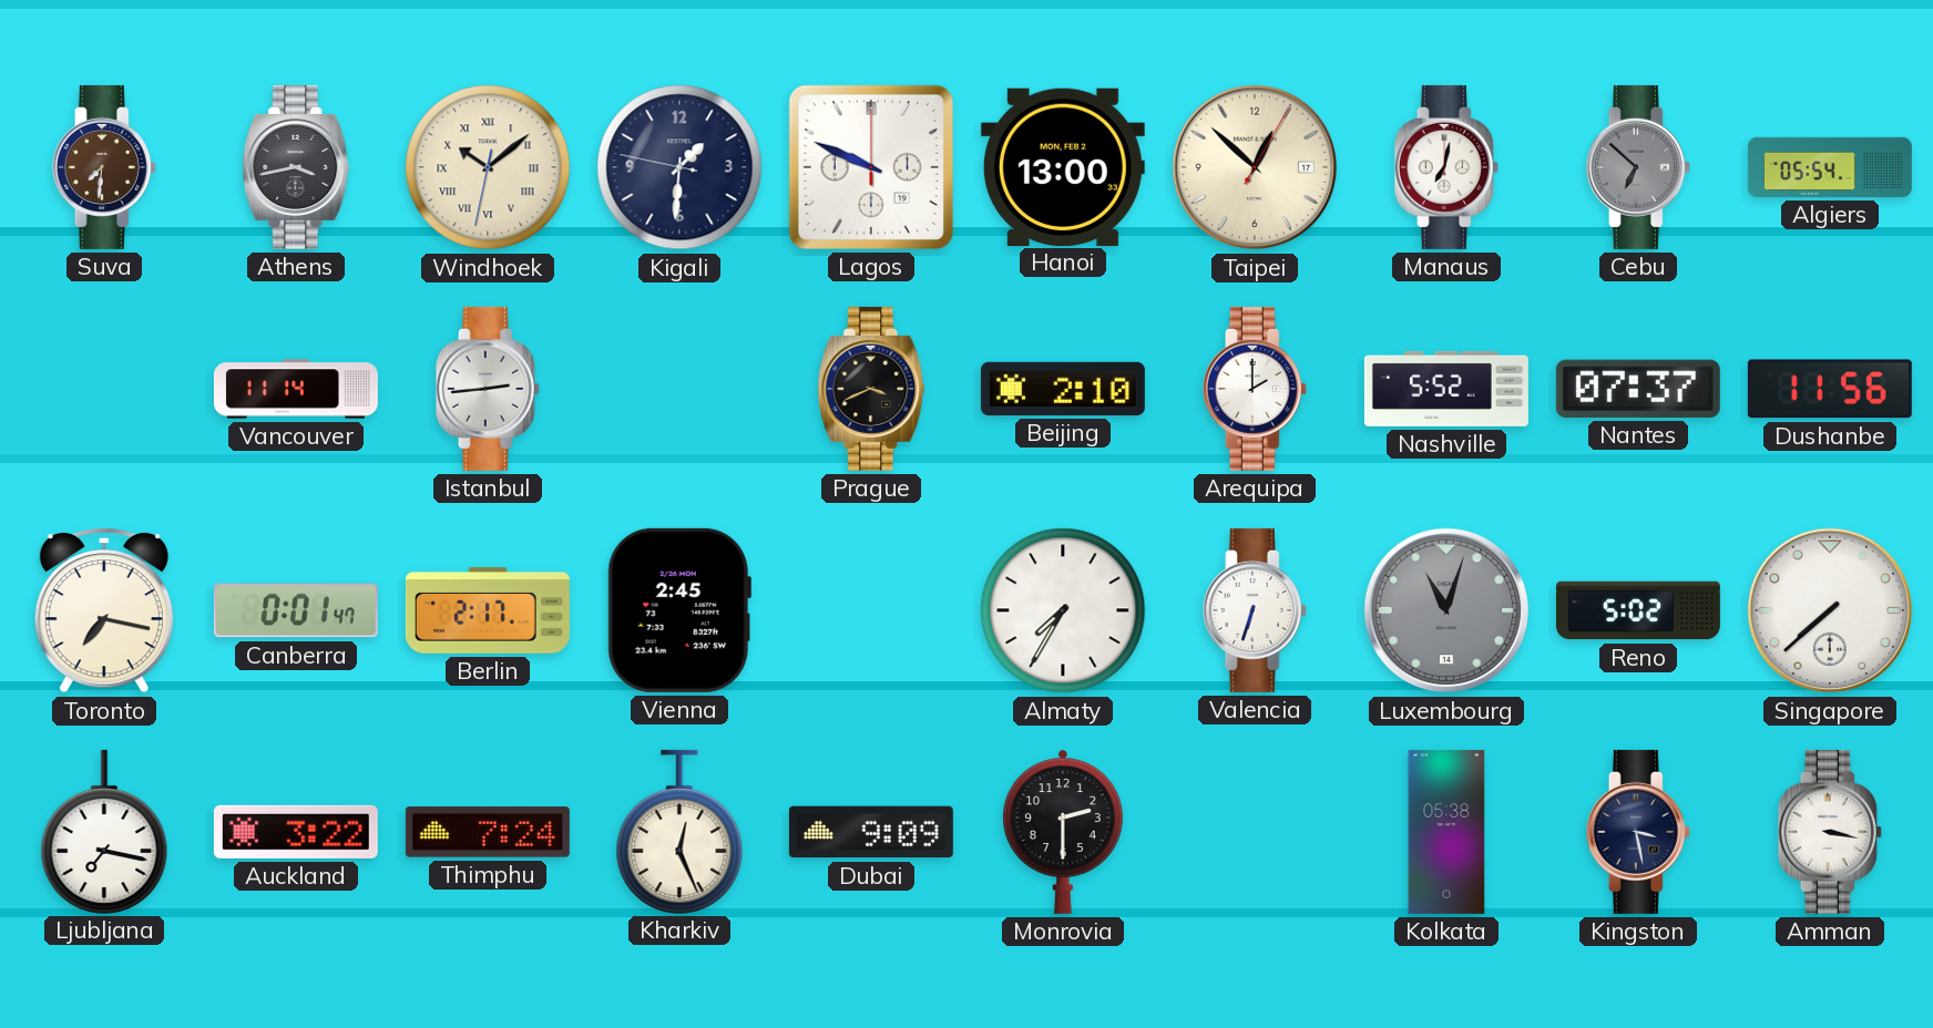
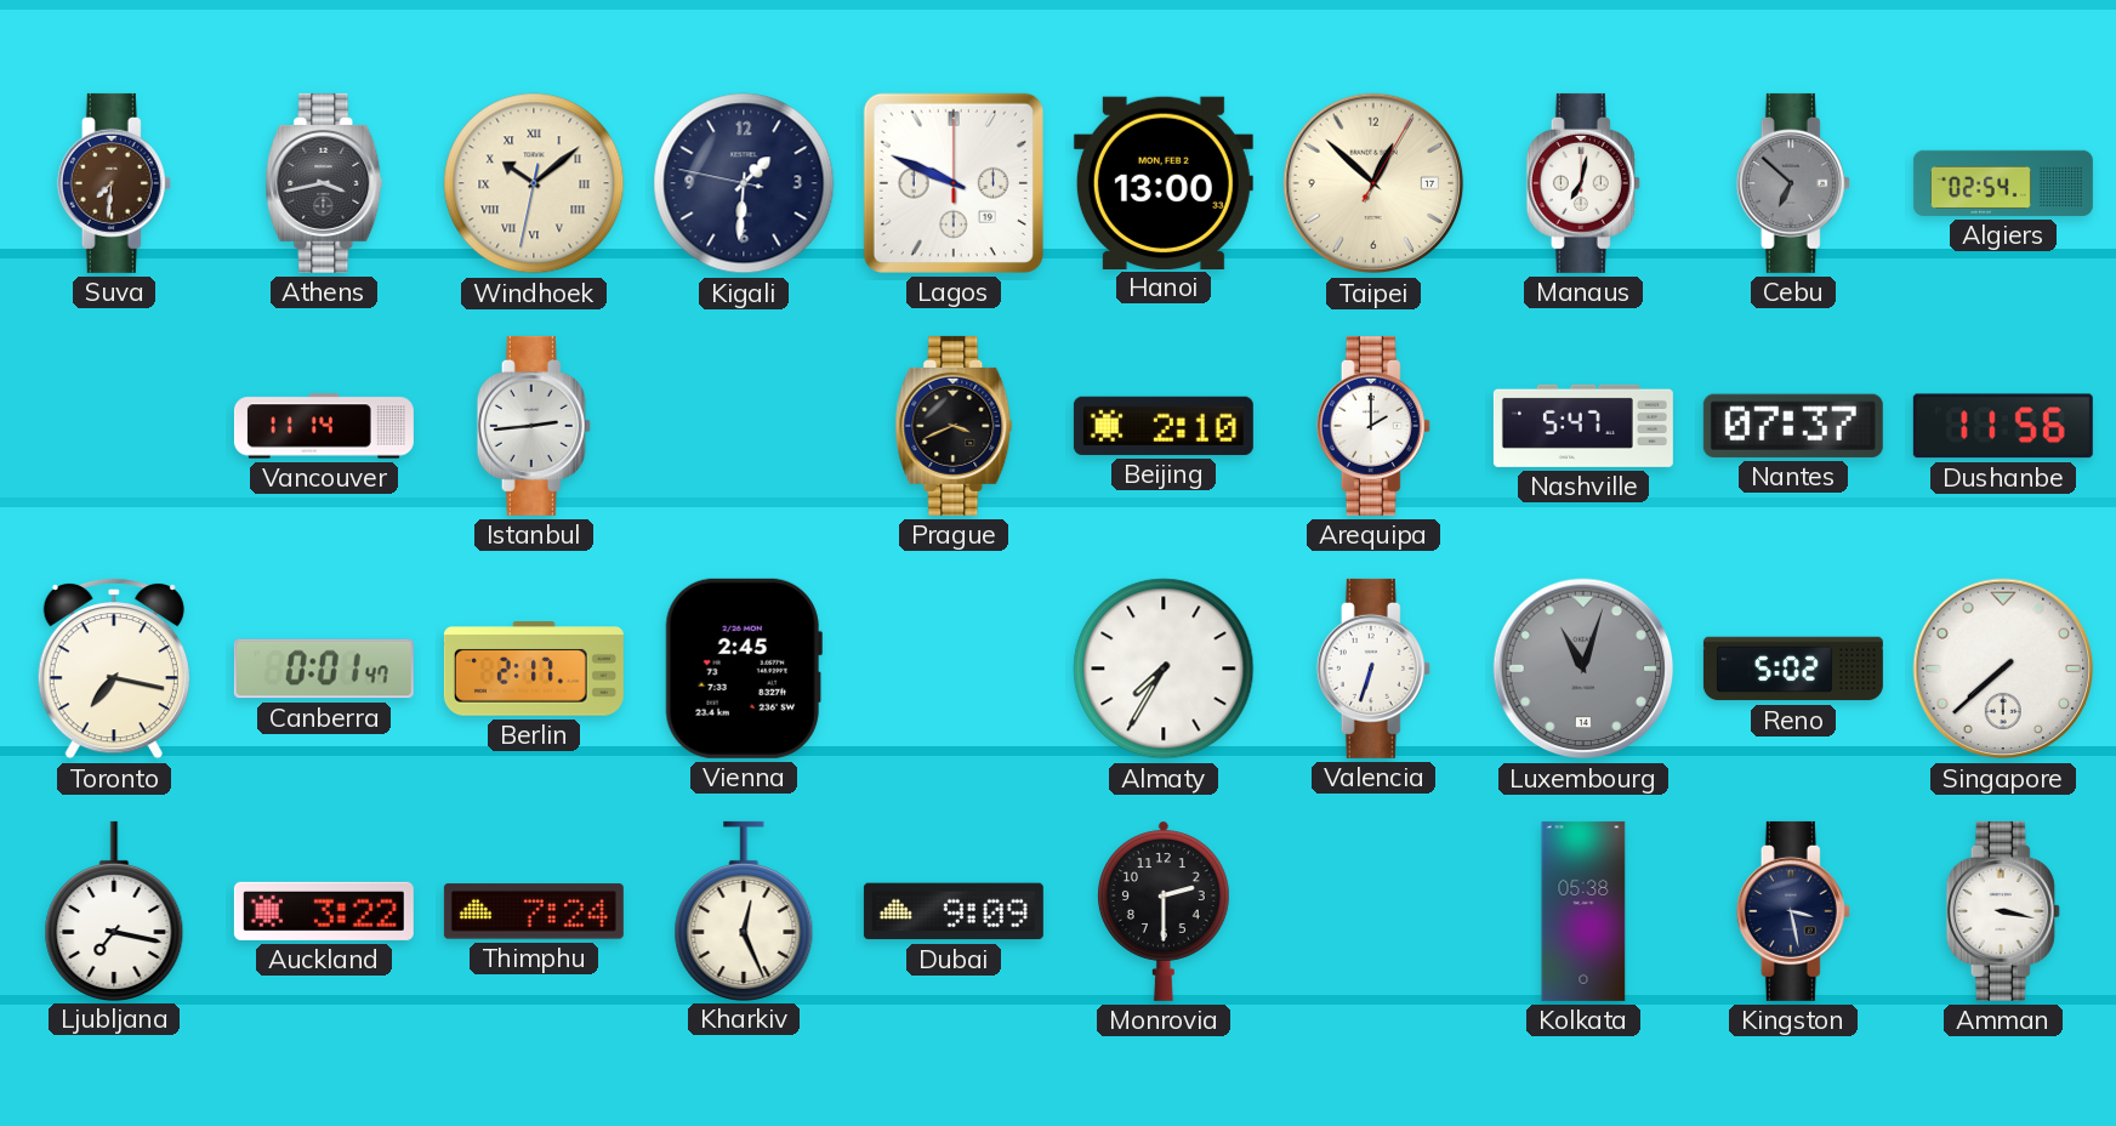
Algiers: 05:54 -> 02:54
Nashville: 5:52 -> 5:47
